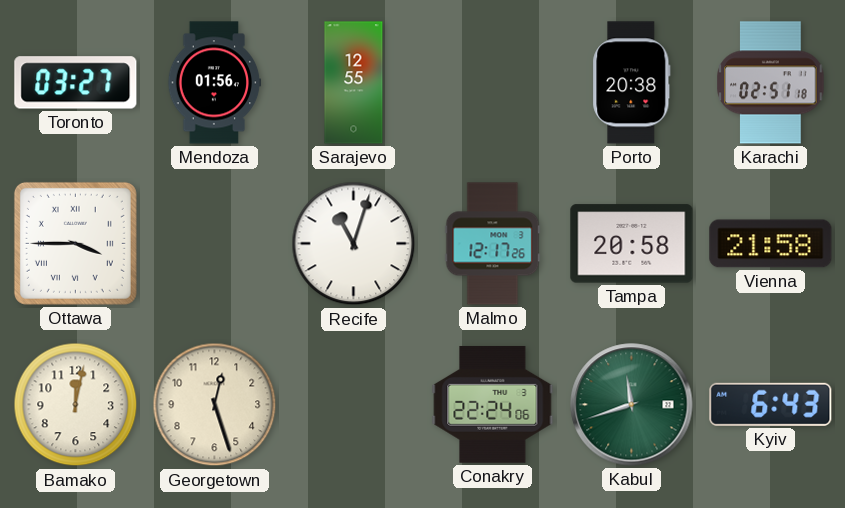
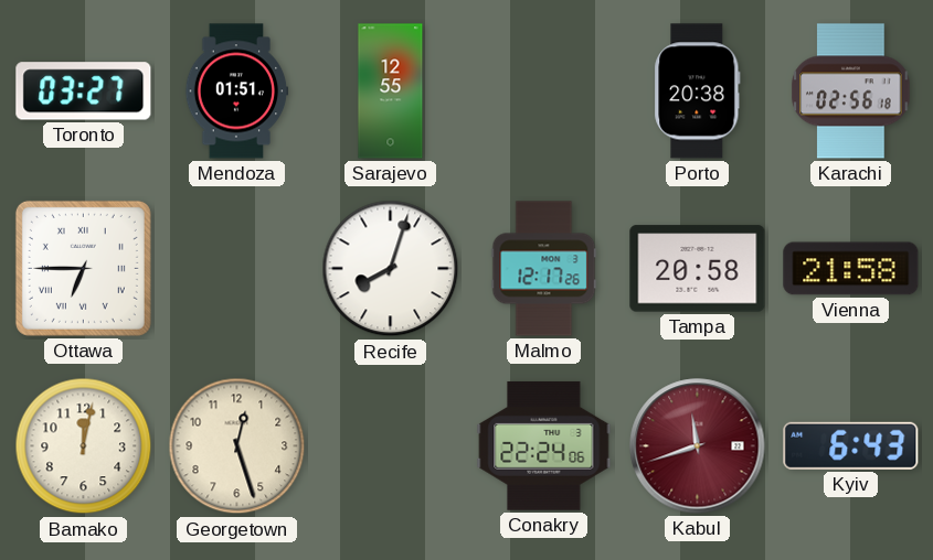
Mendoza: 01:56 -> 01:51
Karachi: 02:51 -> 02:56
Ottawa: 3:45 -> 6:45
Recife: 11:03 -> 8:03
Kabul dial: green -> burgundy
